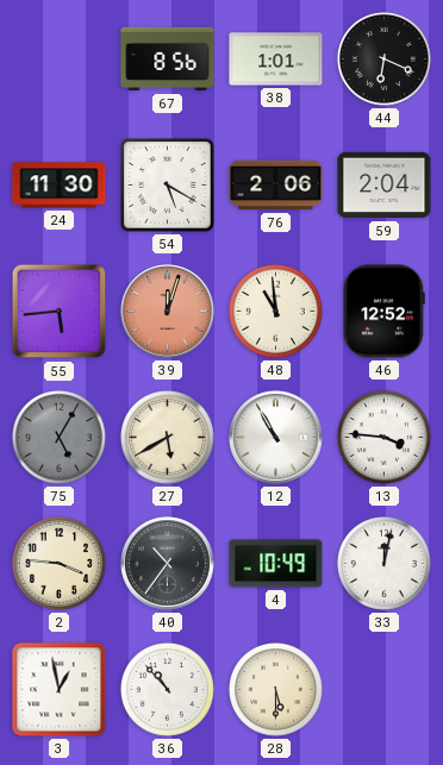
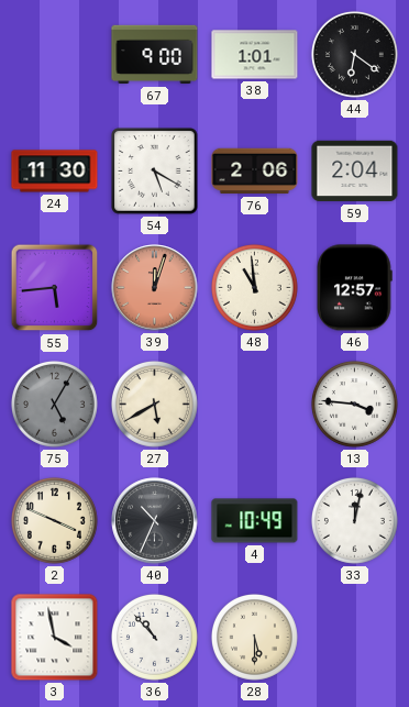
67: 8:56 -> 9:00
44: 6:19 -> 6:21
46: 12:52 -> 12:57
12: 10:55 -> none
2: 3:46 -> 3:49
40: 10:36 -> 10:34
3: 12:58 -> 3:58
